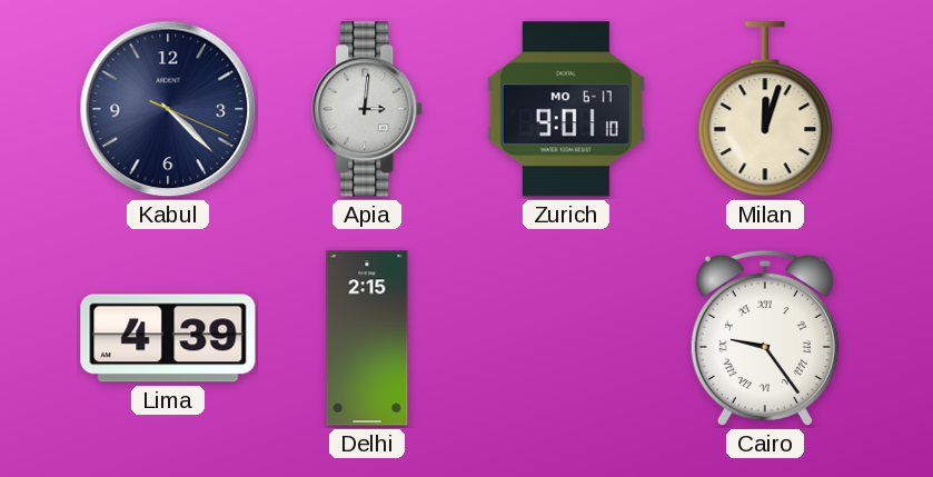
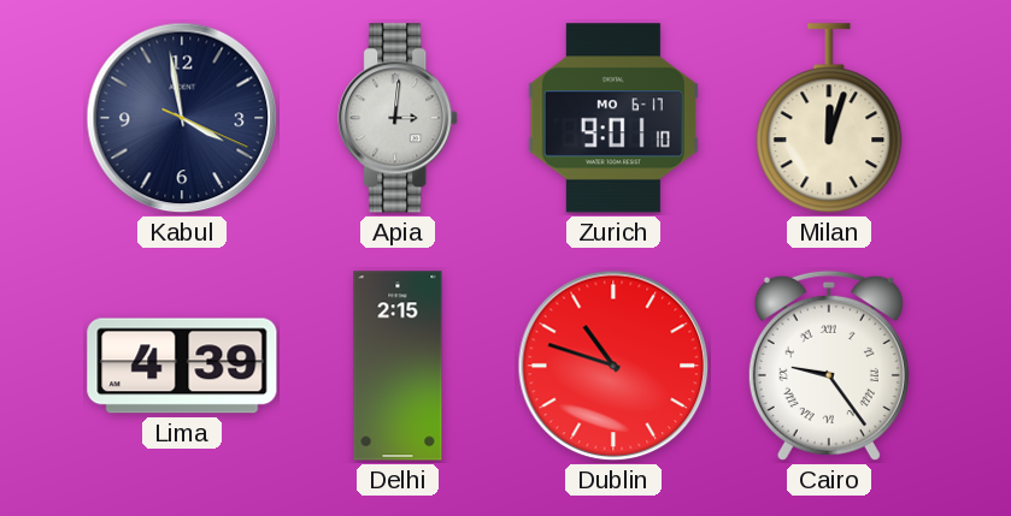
Kabul: 4:22 -> 3:58
Dublin: none -> 10:48
